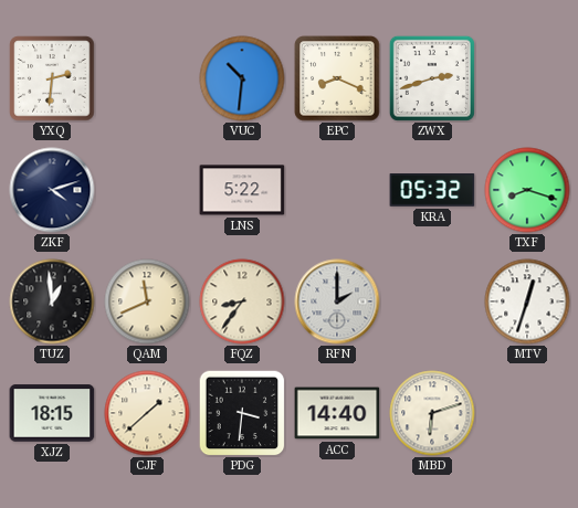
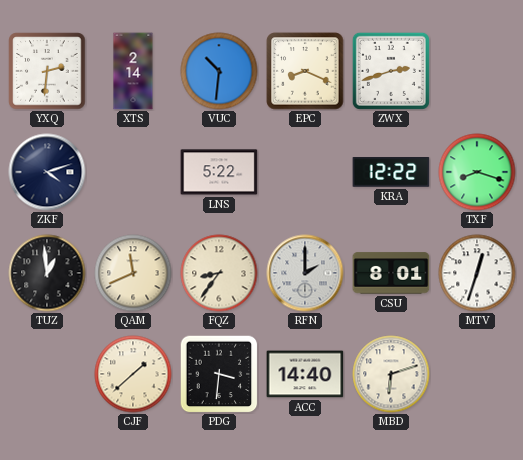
XTS: none -> 2:14
KRA: 05:32 -> 12:22
CSU: none -> 8:01
XJZ: 18:15 -> none
